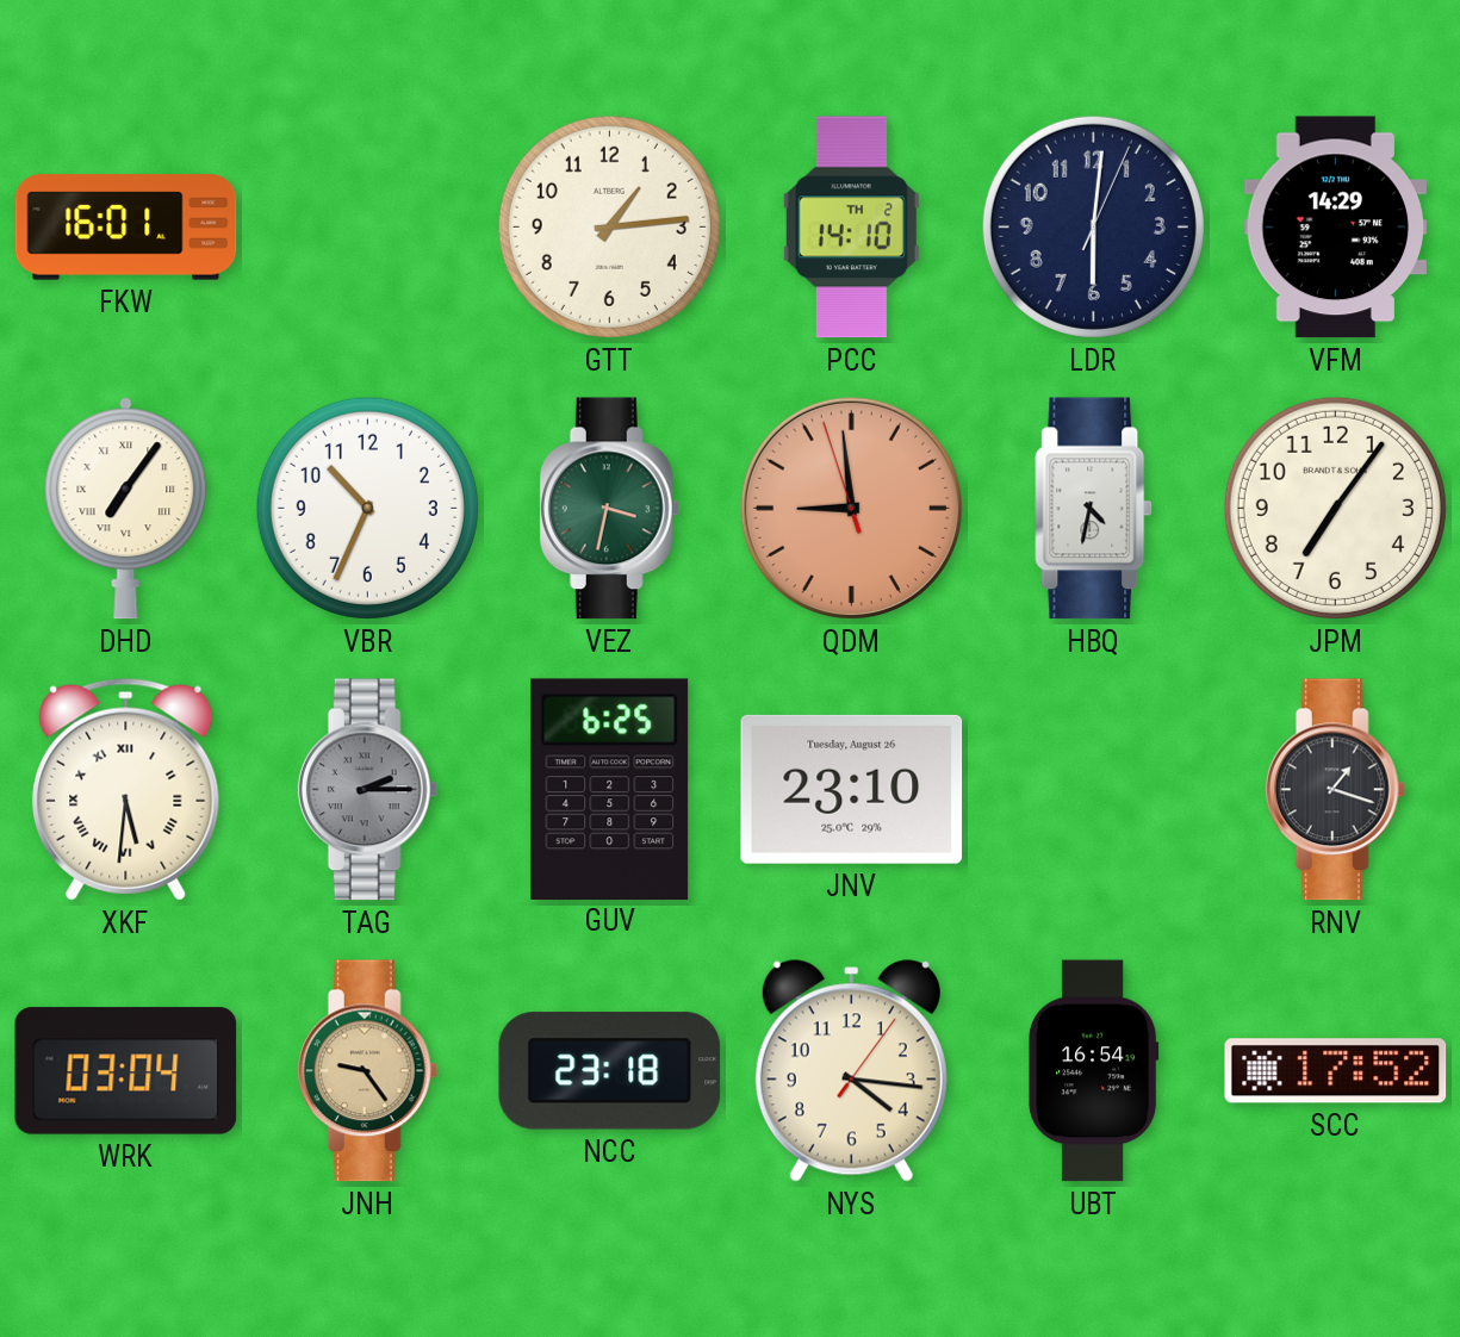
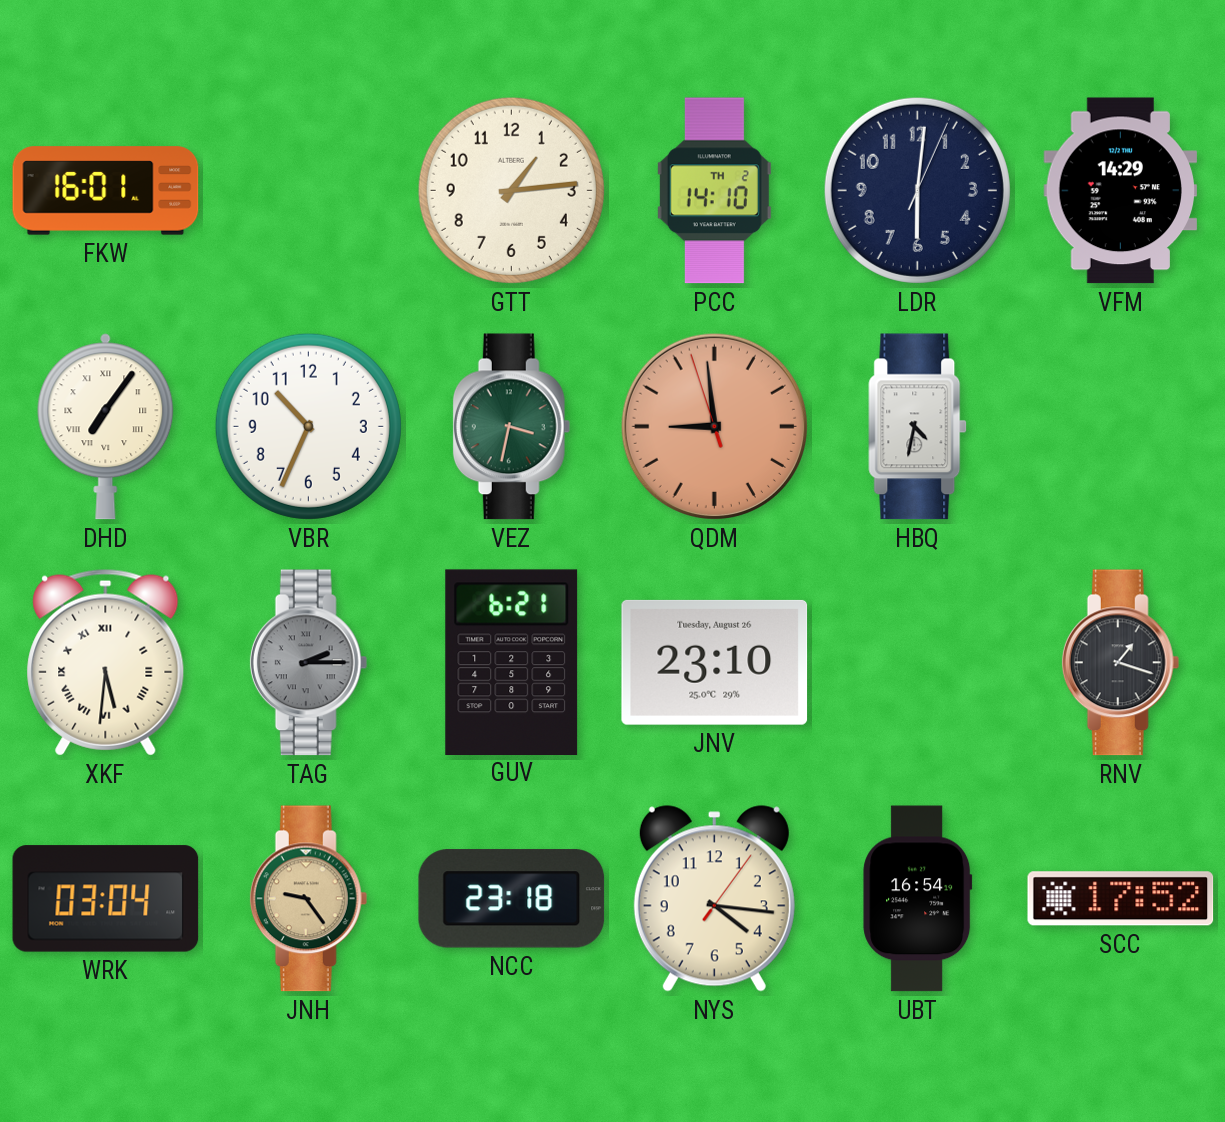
JPM: 7:06 -> none
GUV: 6:25 -> 6:21
